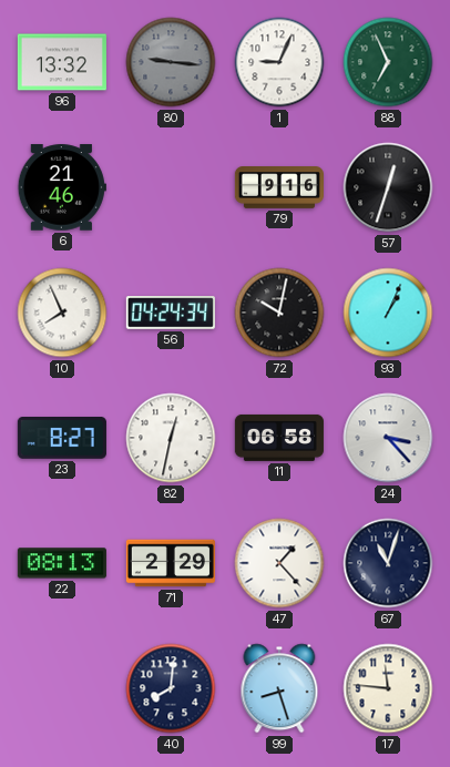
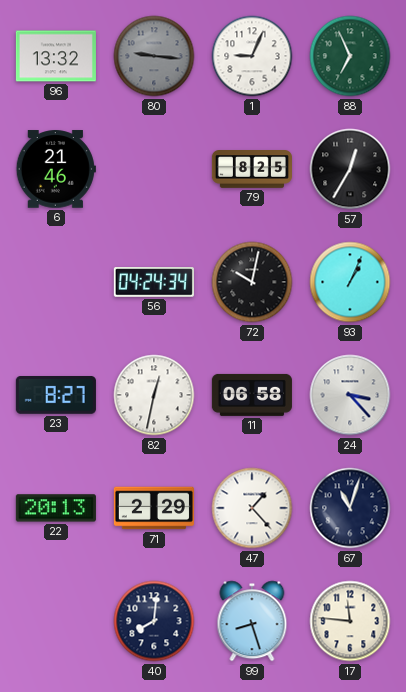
79: 9:16 -> 8:25
57: 12:33 -> 12:35
10: 7:56 -> none
22: 08:13 -> 20:13
